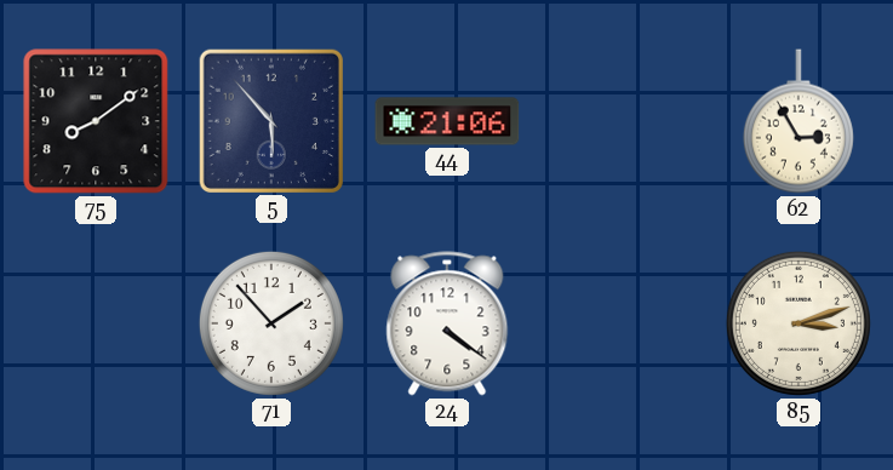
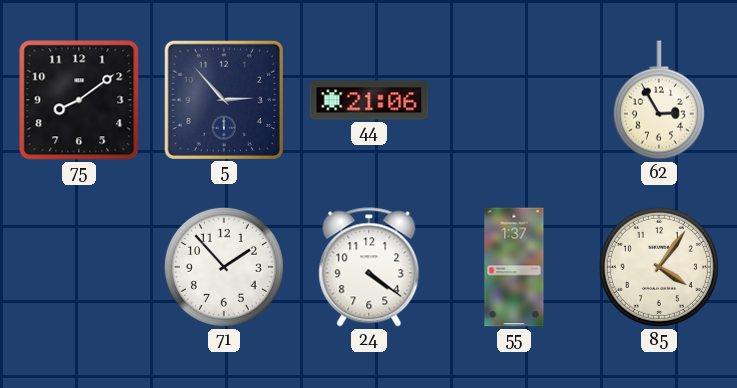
5: 5:53 -> 2:53
55: none -> 1:37
85: 3:12 -> 4:06
